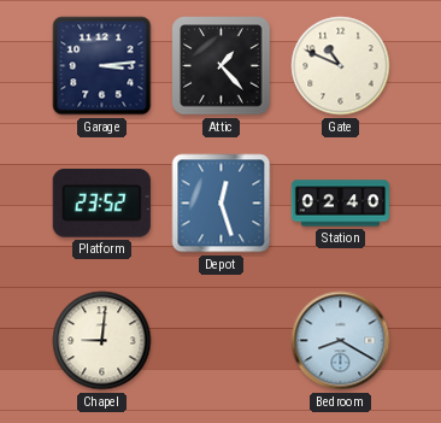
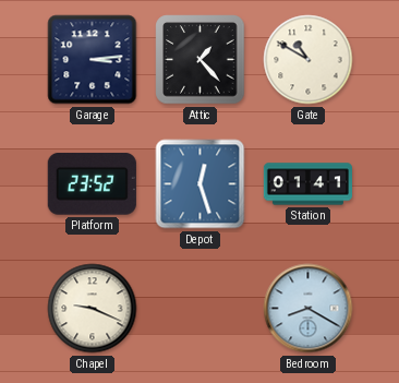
Gate: 10:49 -> 10:50
Station: 02:40 -> 01:41
Chapel: 9:01 -> 9:19
